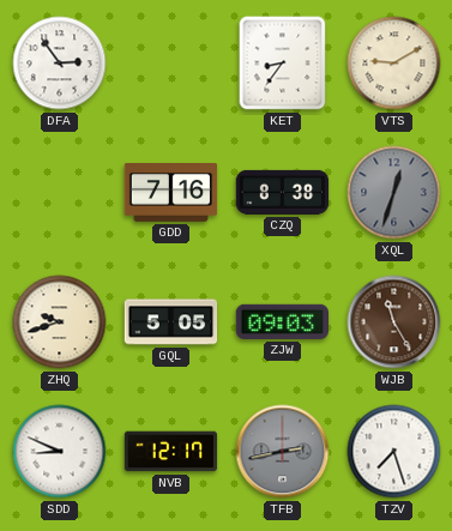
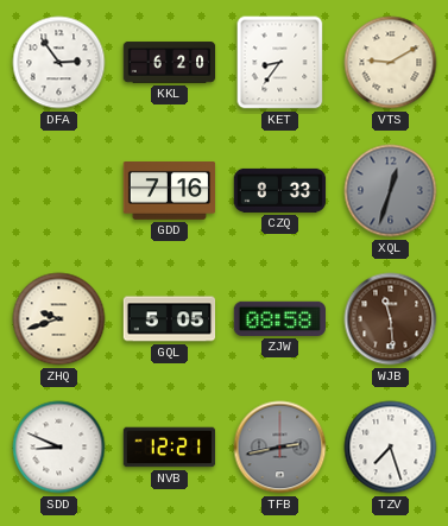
KKL: none -> 6:20
CZQ: 8:38 -> 8:33
ZJW: 09:03 -> 08:58
WJB: 11:25 -> 11:29
NVB: 12:17 -> 12:21
